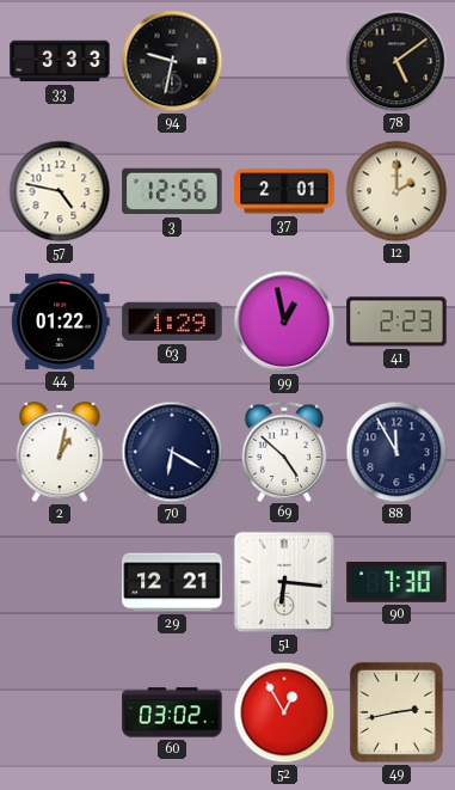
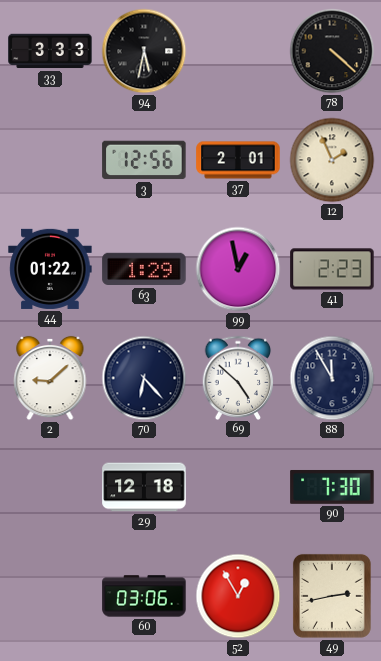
94: 9:32 -> 5:32
78: 5:09 -> 4:22
57: 4:47 -> none
12: 2:00 -> 1:56
2: 1:02 -> 9:08
70: 6:20 -> 6:23
29: 12:21 -> 12:18
51: 6:16 -> none
60: 03:02 -> 03:06
